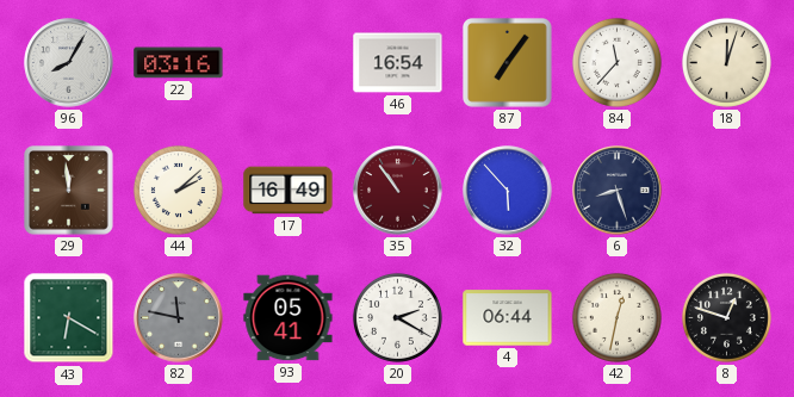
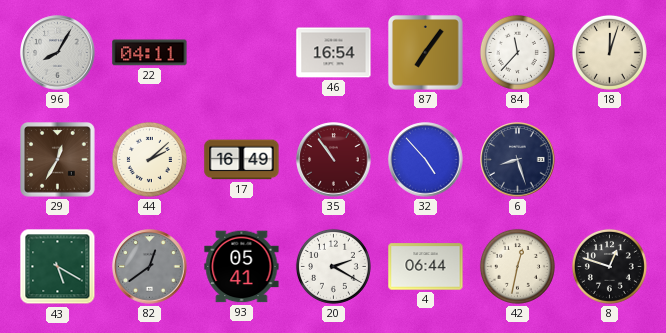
22: 03:16 -> 04:11
29: 11:59 -> 12:35
32: 5:53 -> 4:53
43: 6:20 -> 5:20
82: 11:47 -> 12:39
